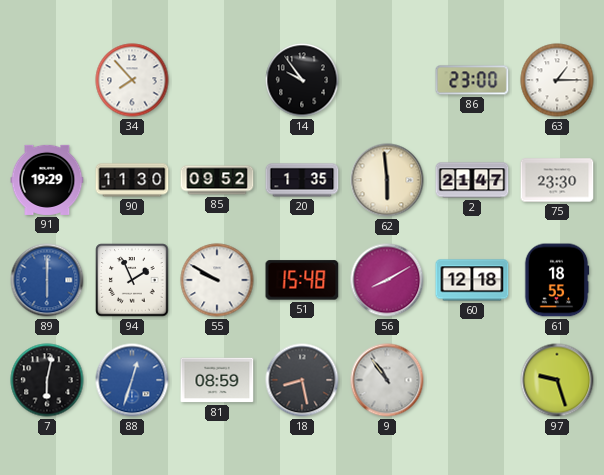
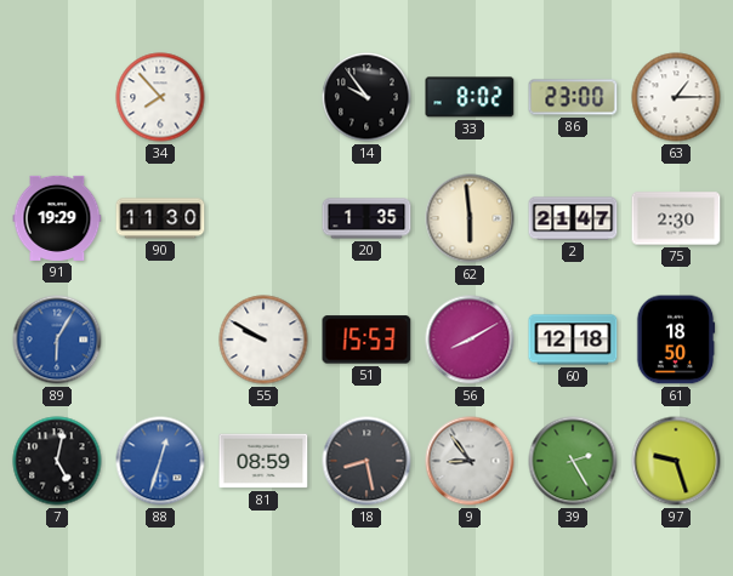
33: none -> 8:02
85: 09:52 -> none
75: 23:30 -> 2:30
89: 6:00 -> 6:05
94: 1:56 -> none
51: 15:48 -> 15:53
61: 18:55 -> 18:50
7: 6:02 -> 5:02
9: 10:54 -> 8:54
39: none -> 2:25
